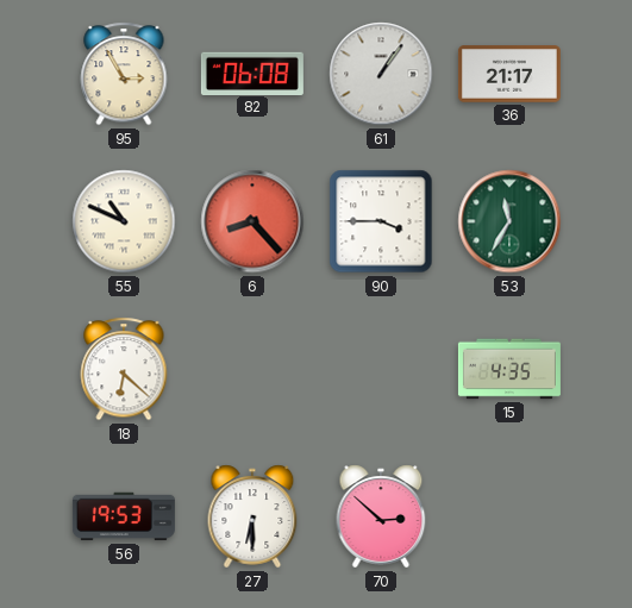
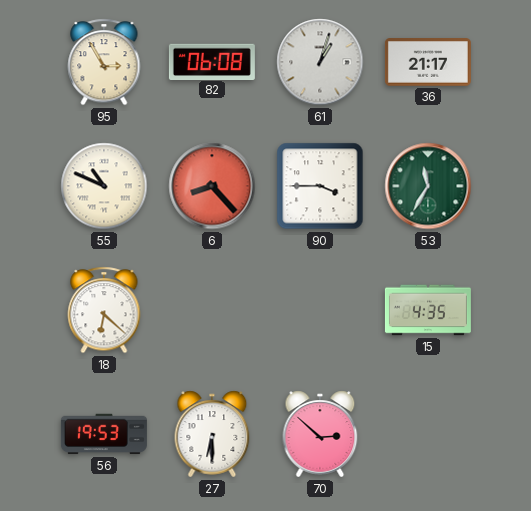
61: 1:06 -> 1:03
